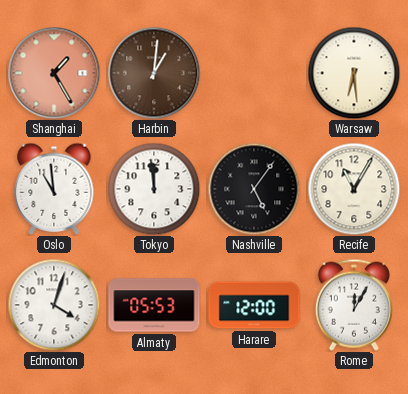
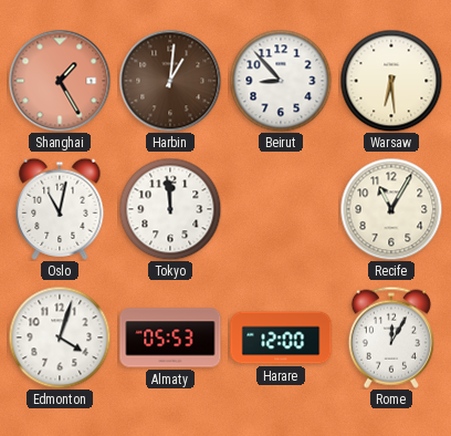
Beirut: none -> 8:53
Oslo: 10:59 -> 11:02
Nashville: 5:06 -> none
